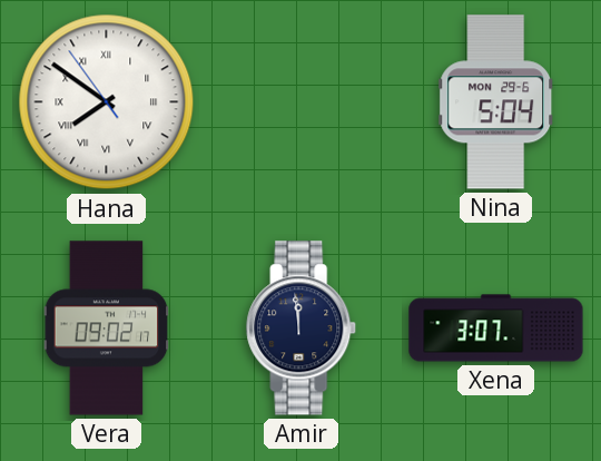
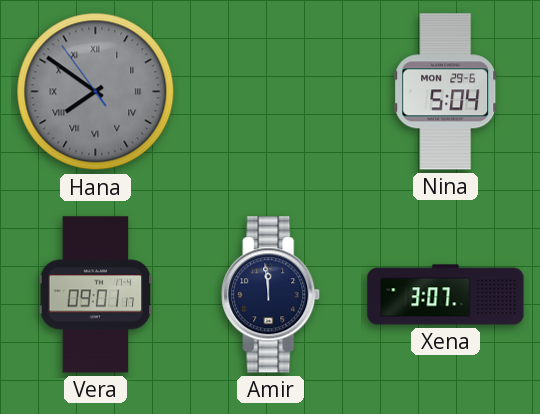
Hana dial: white -> grey
Vera: 09:02 -> 09:01
